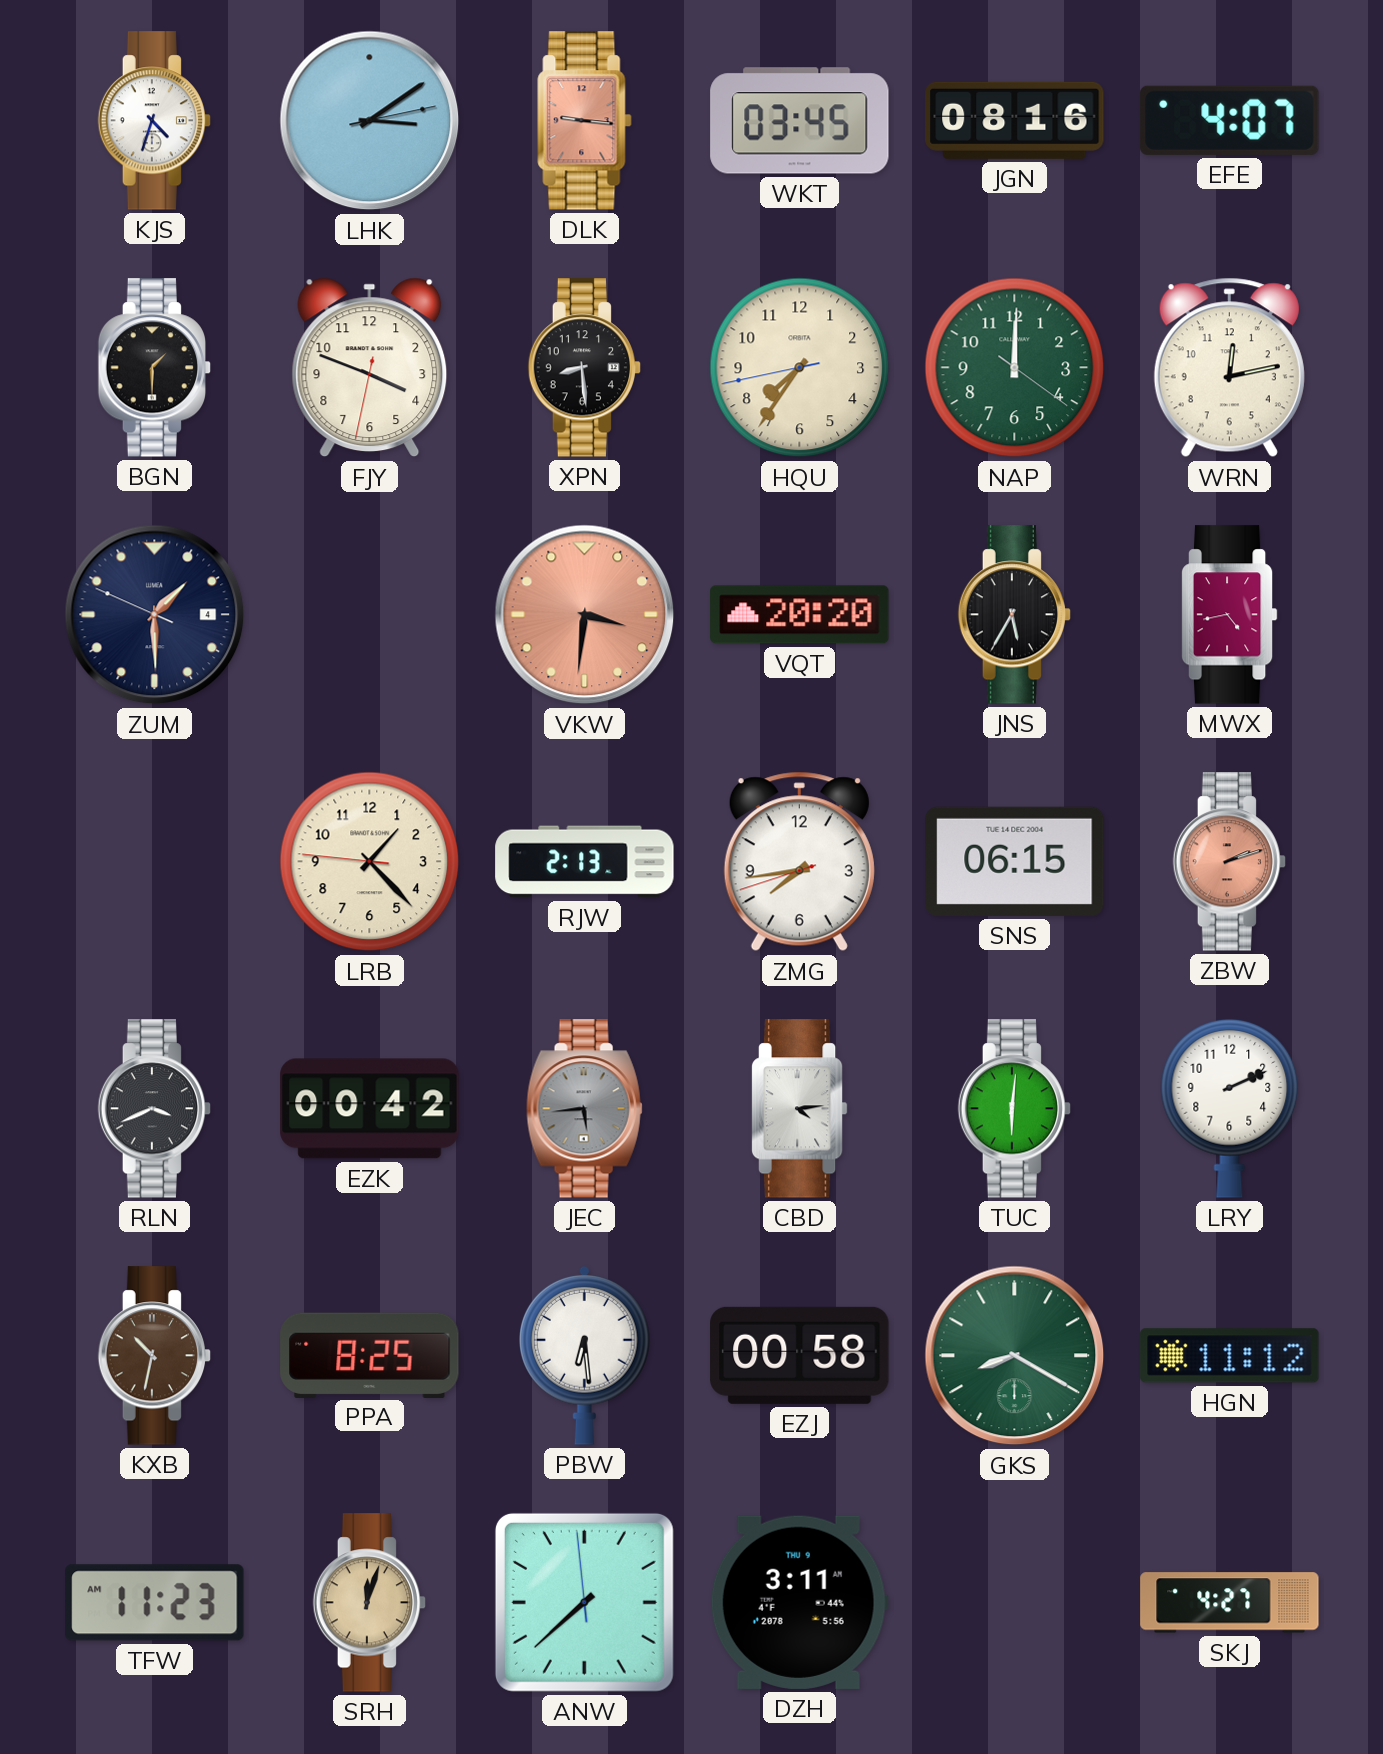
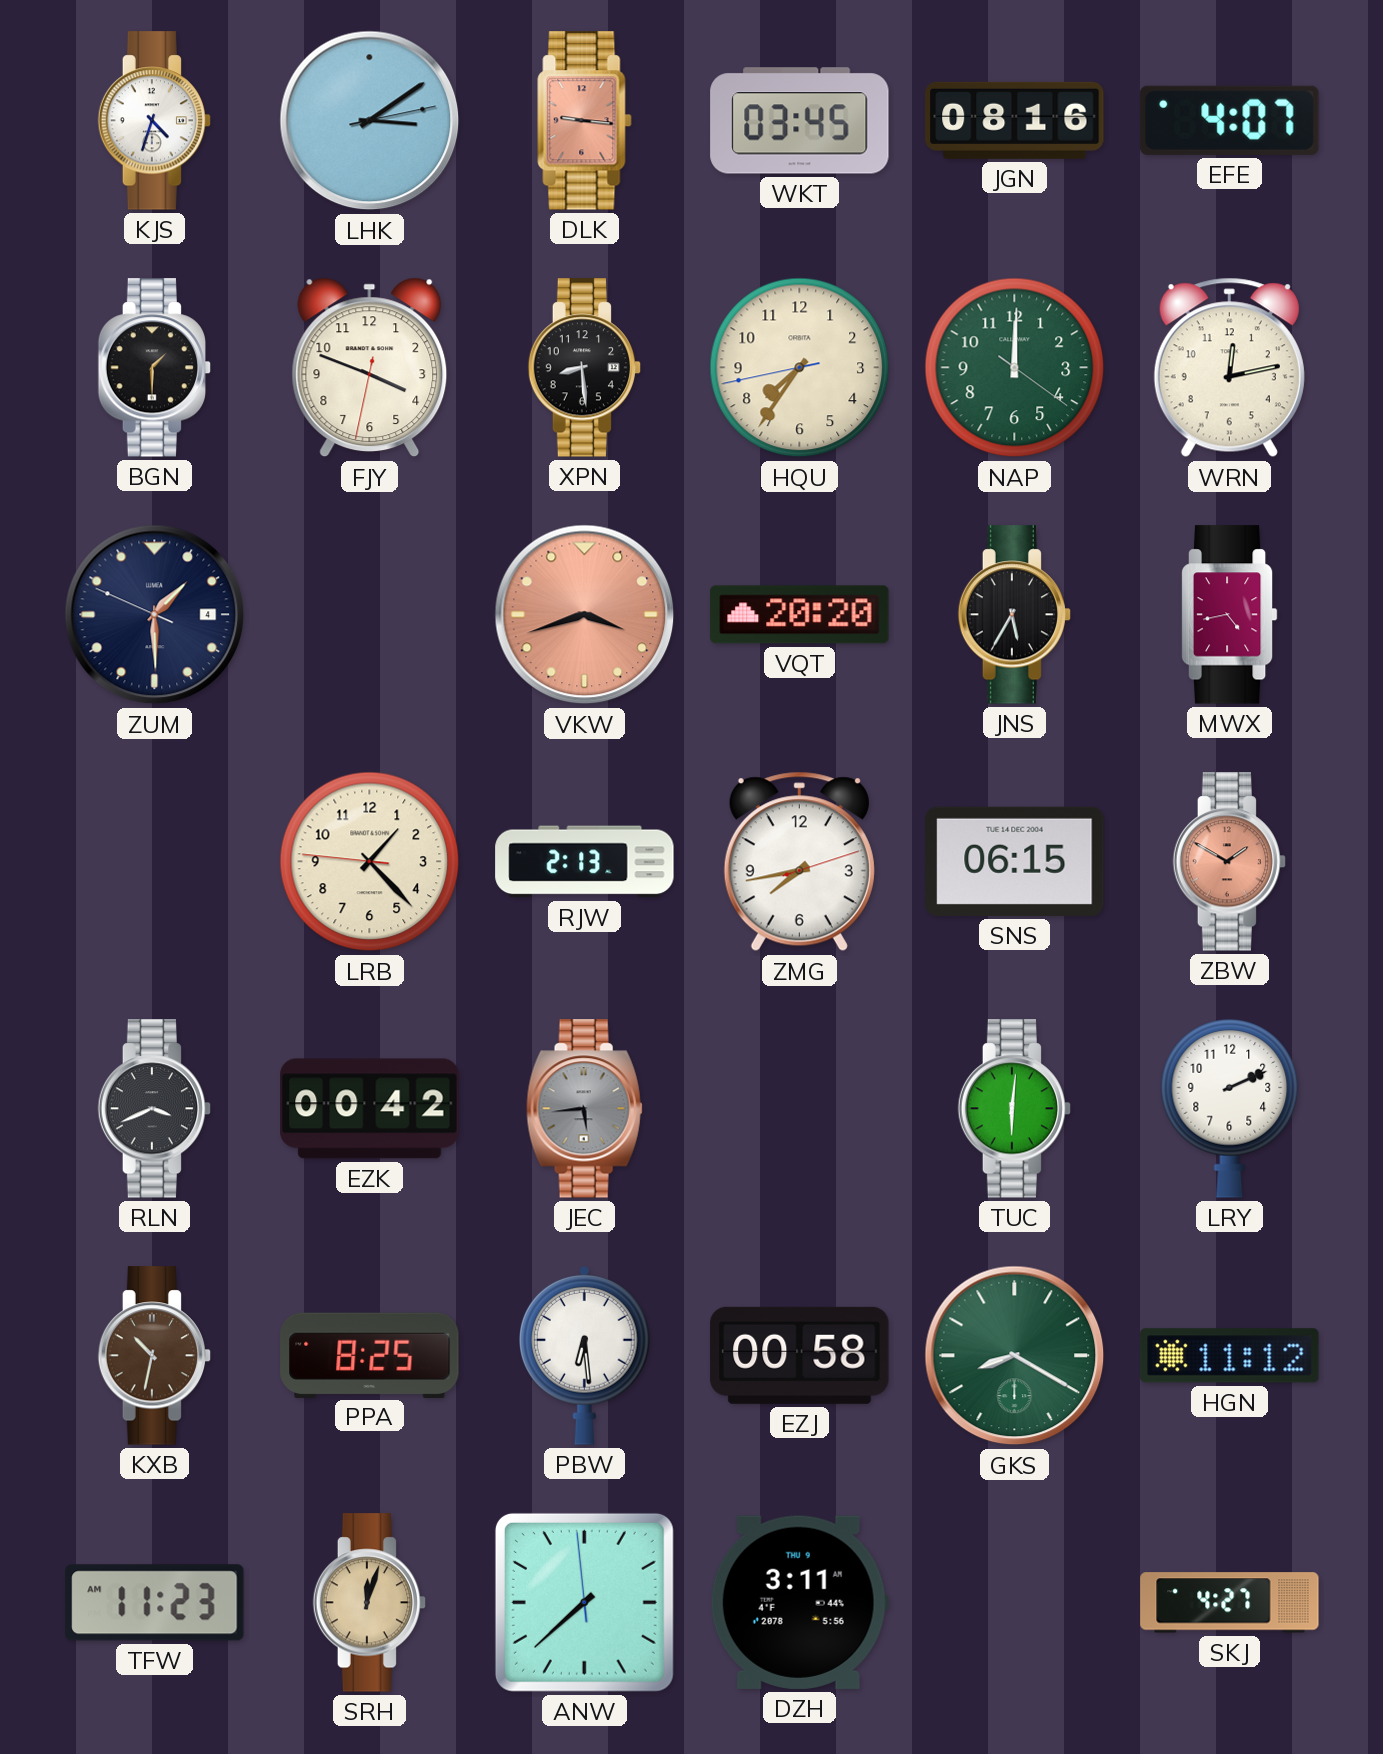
VKW: 3:31 -> 3:42
ZMG: 7:43:42 -> 7:43:12
ZBW: 2:12 -> 1:50
CBD: 4:14 -> none
